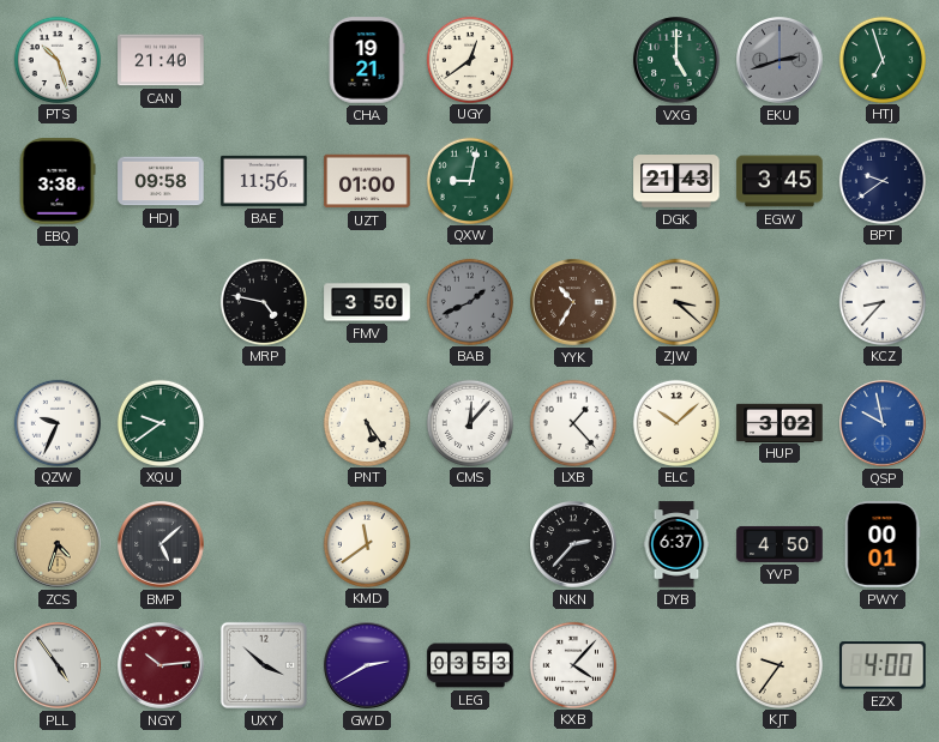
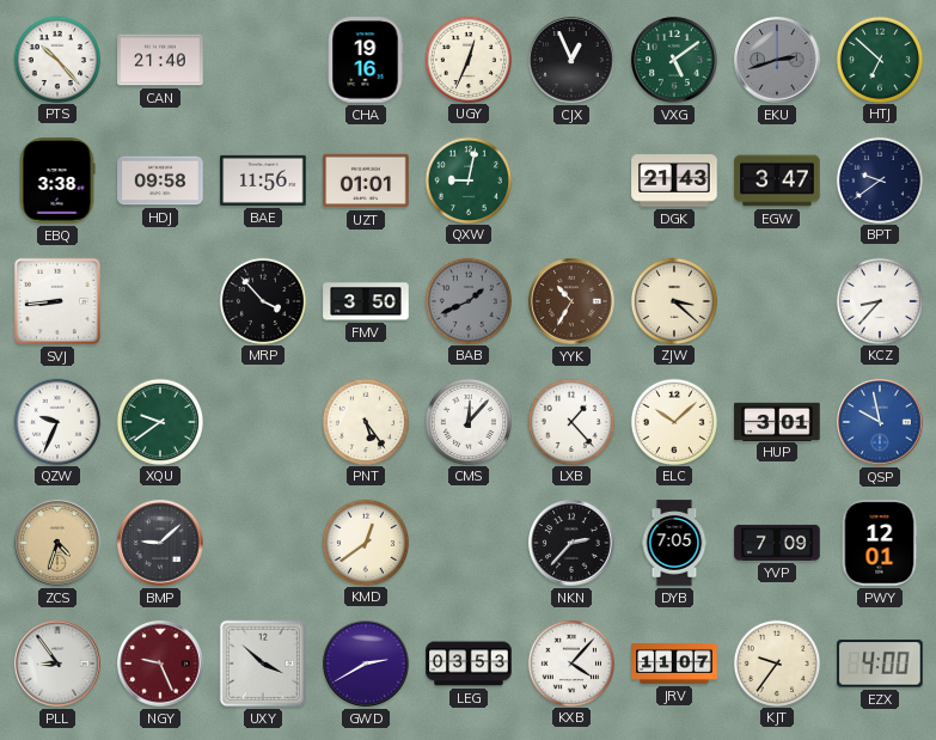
PTS: 10:27 -> 10:23
CHA: 19:21 -> 19:16
UGY: 12:39 -> 12:34
CJX: none -> 12:56
VXG: 5:00 -> 5:09
HTJ: 6:57 -> 6:52
UZT: 01:00 -> 01:01
EGW: 3:45 -> 3:47
SVJ: none -> 8:44
MRP: 4:47 -> 3:53
HUP: 3:02 -> 3:01
BMP: 5:08 -> 9:08
KMD: 11:39 -> 12:39
DYB: 6:37 -> 7:05
YVP: 4:50 -> 7:09
PWY: 00:01 -> 12:01
PLL: 4:54 -> 8:54
NGY: 10:14 -> 9:26
JRV: none -> 11:07
